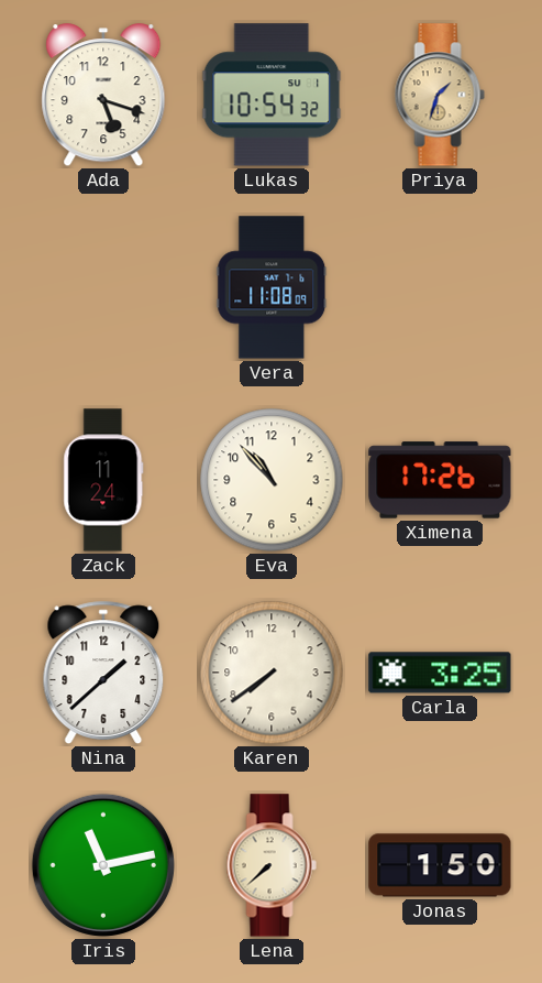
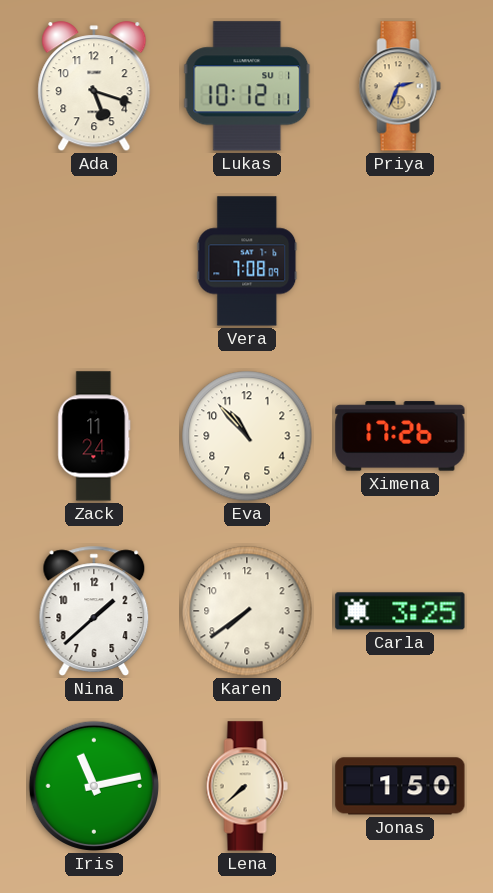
Lukas: 10:54 -> 10:12
Priya: 1:33 -> 2:34
Vera: 11:08 -> 7:08
